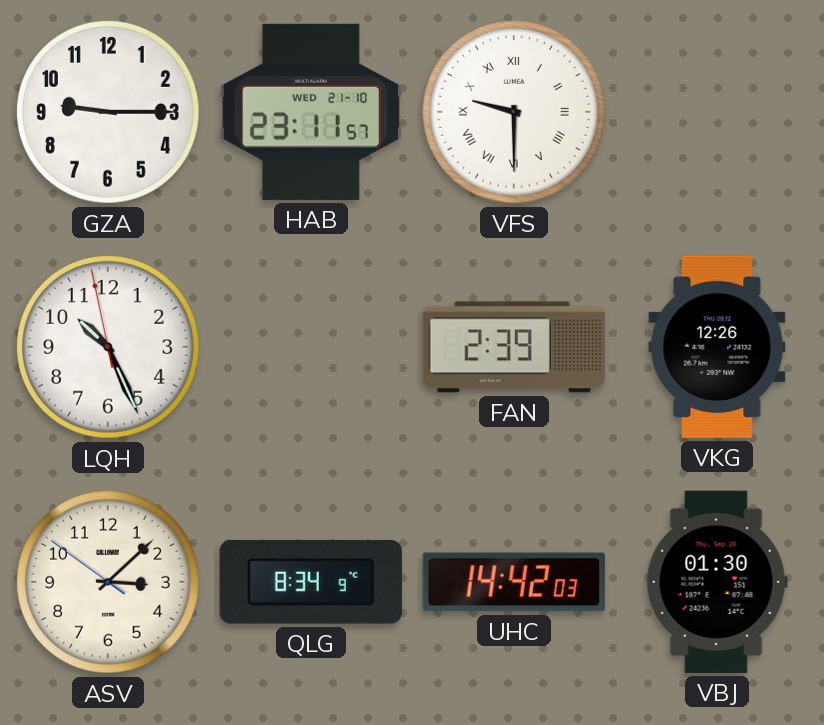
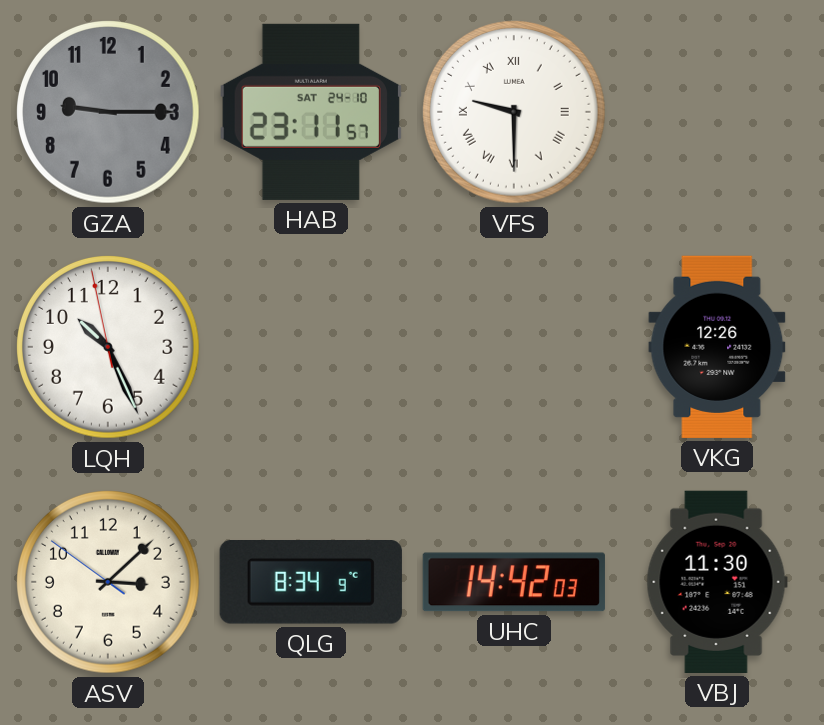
GZA dial: white -> grey
HAB date: WED 21-10 -> SAT 24-10
FAN: 2:39 -> none
VBJ: 01:30 -> 11:30
